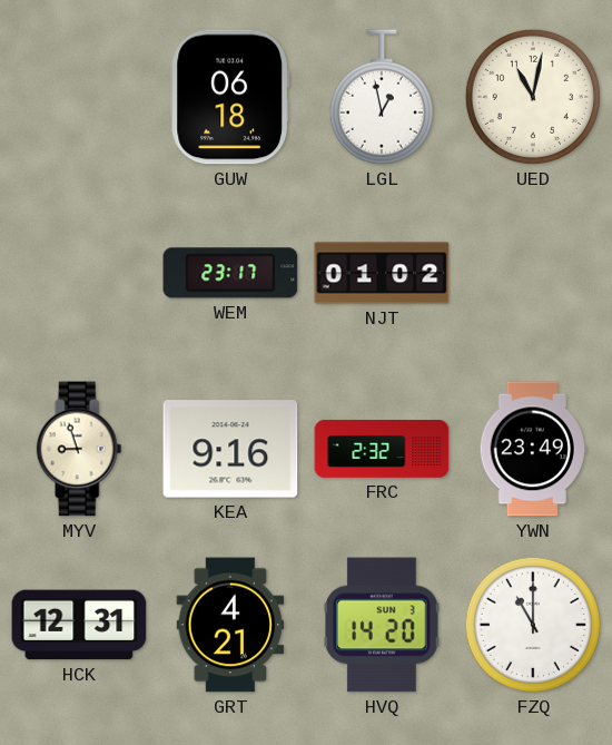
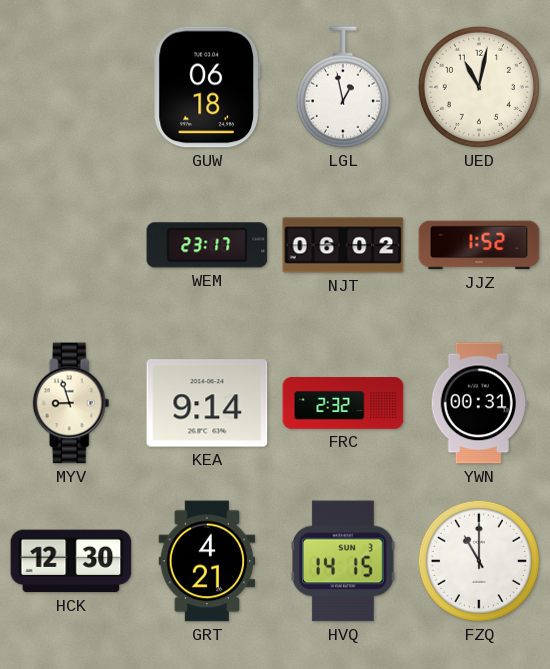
NJT: 01:02 -> 06:02
JJZ: none -> 1:52
KEA: 9:16 -> 9:14
YWN: 23:49 -> 00:31
HCK: 12:31 -> 12:30
HVQ: 14:20 -> 14:15
